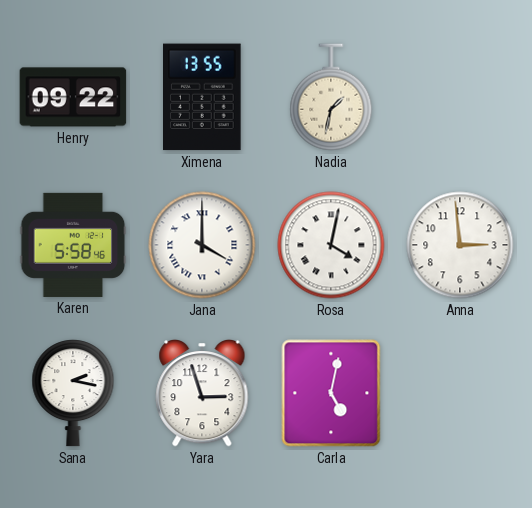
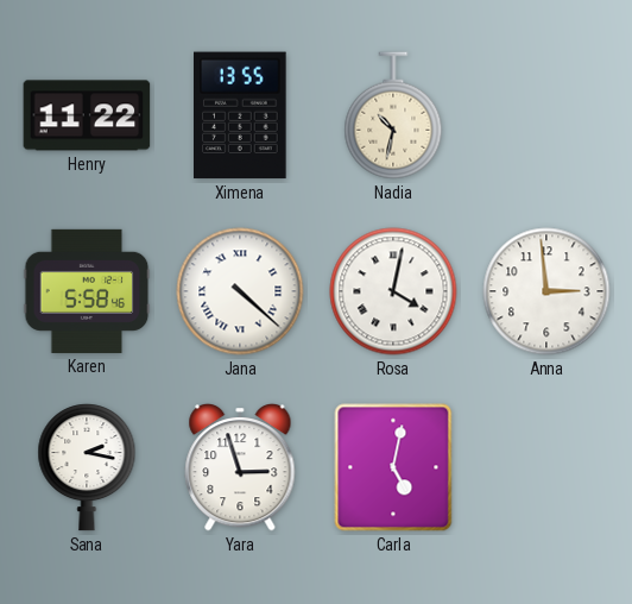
Henry: 09:22 -> 11:22
Nadia: 1:32 -> 10:32
Jana: 4:00 -> 4:22
